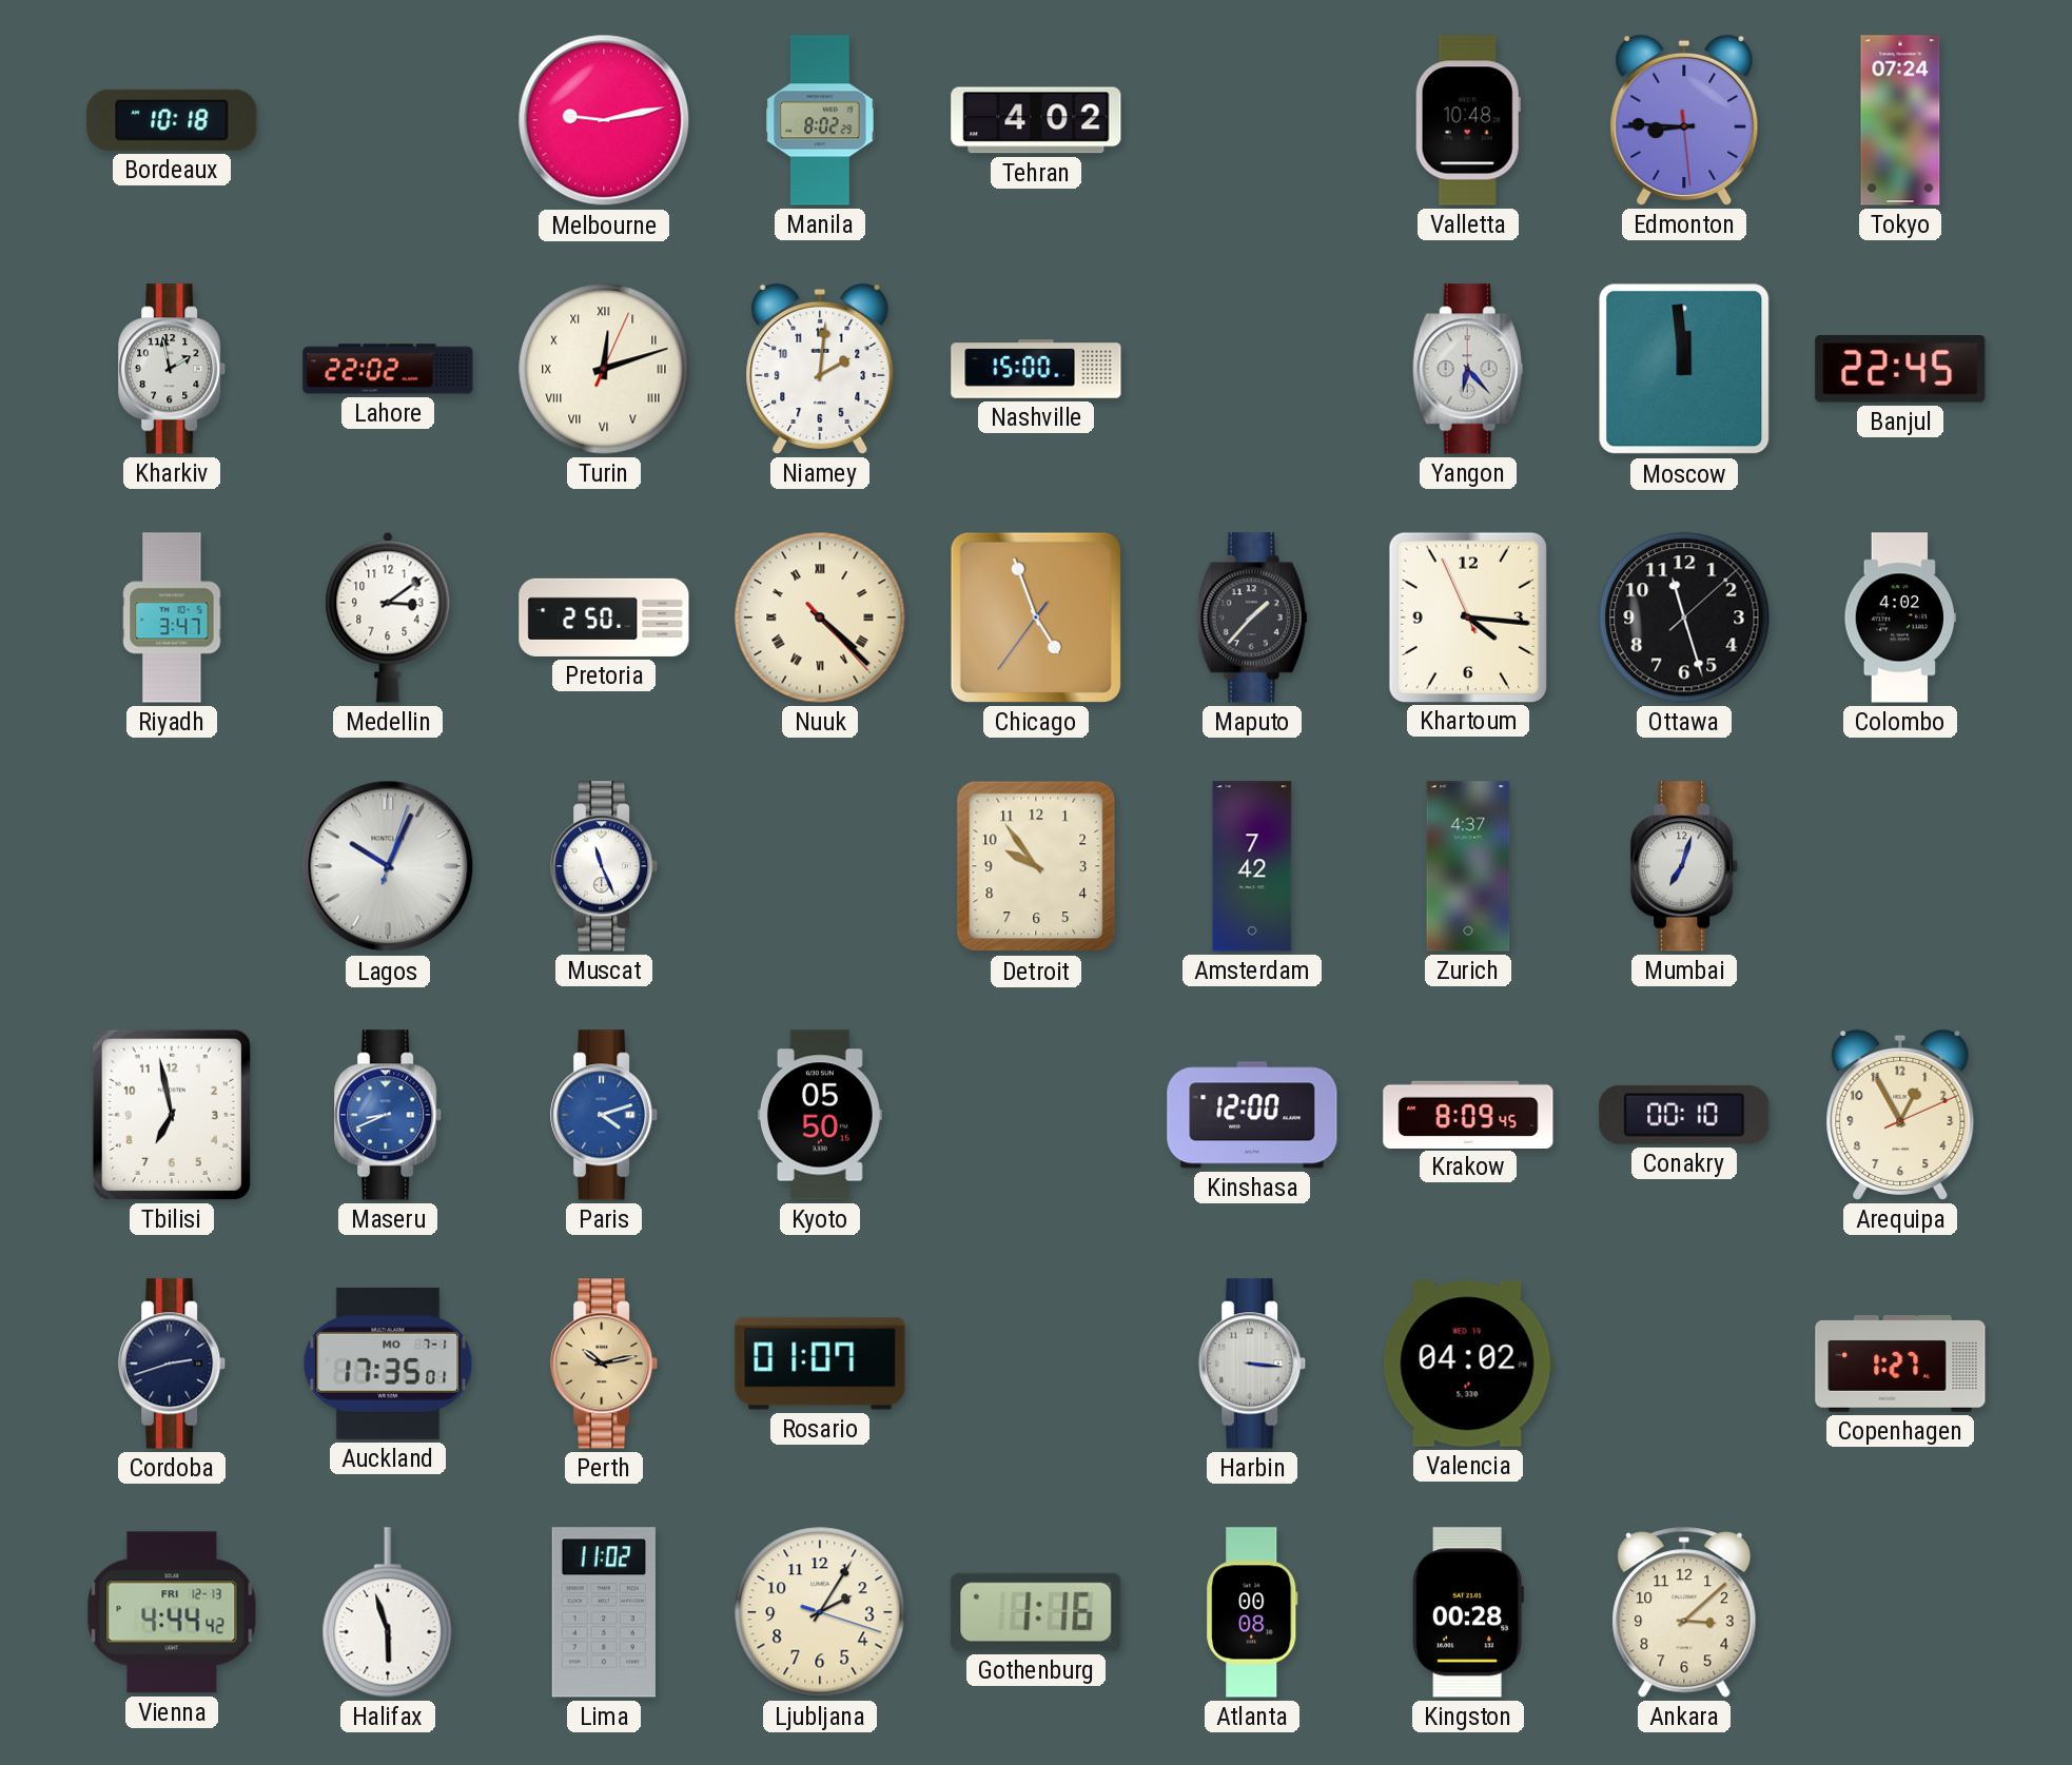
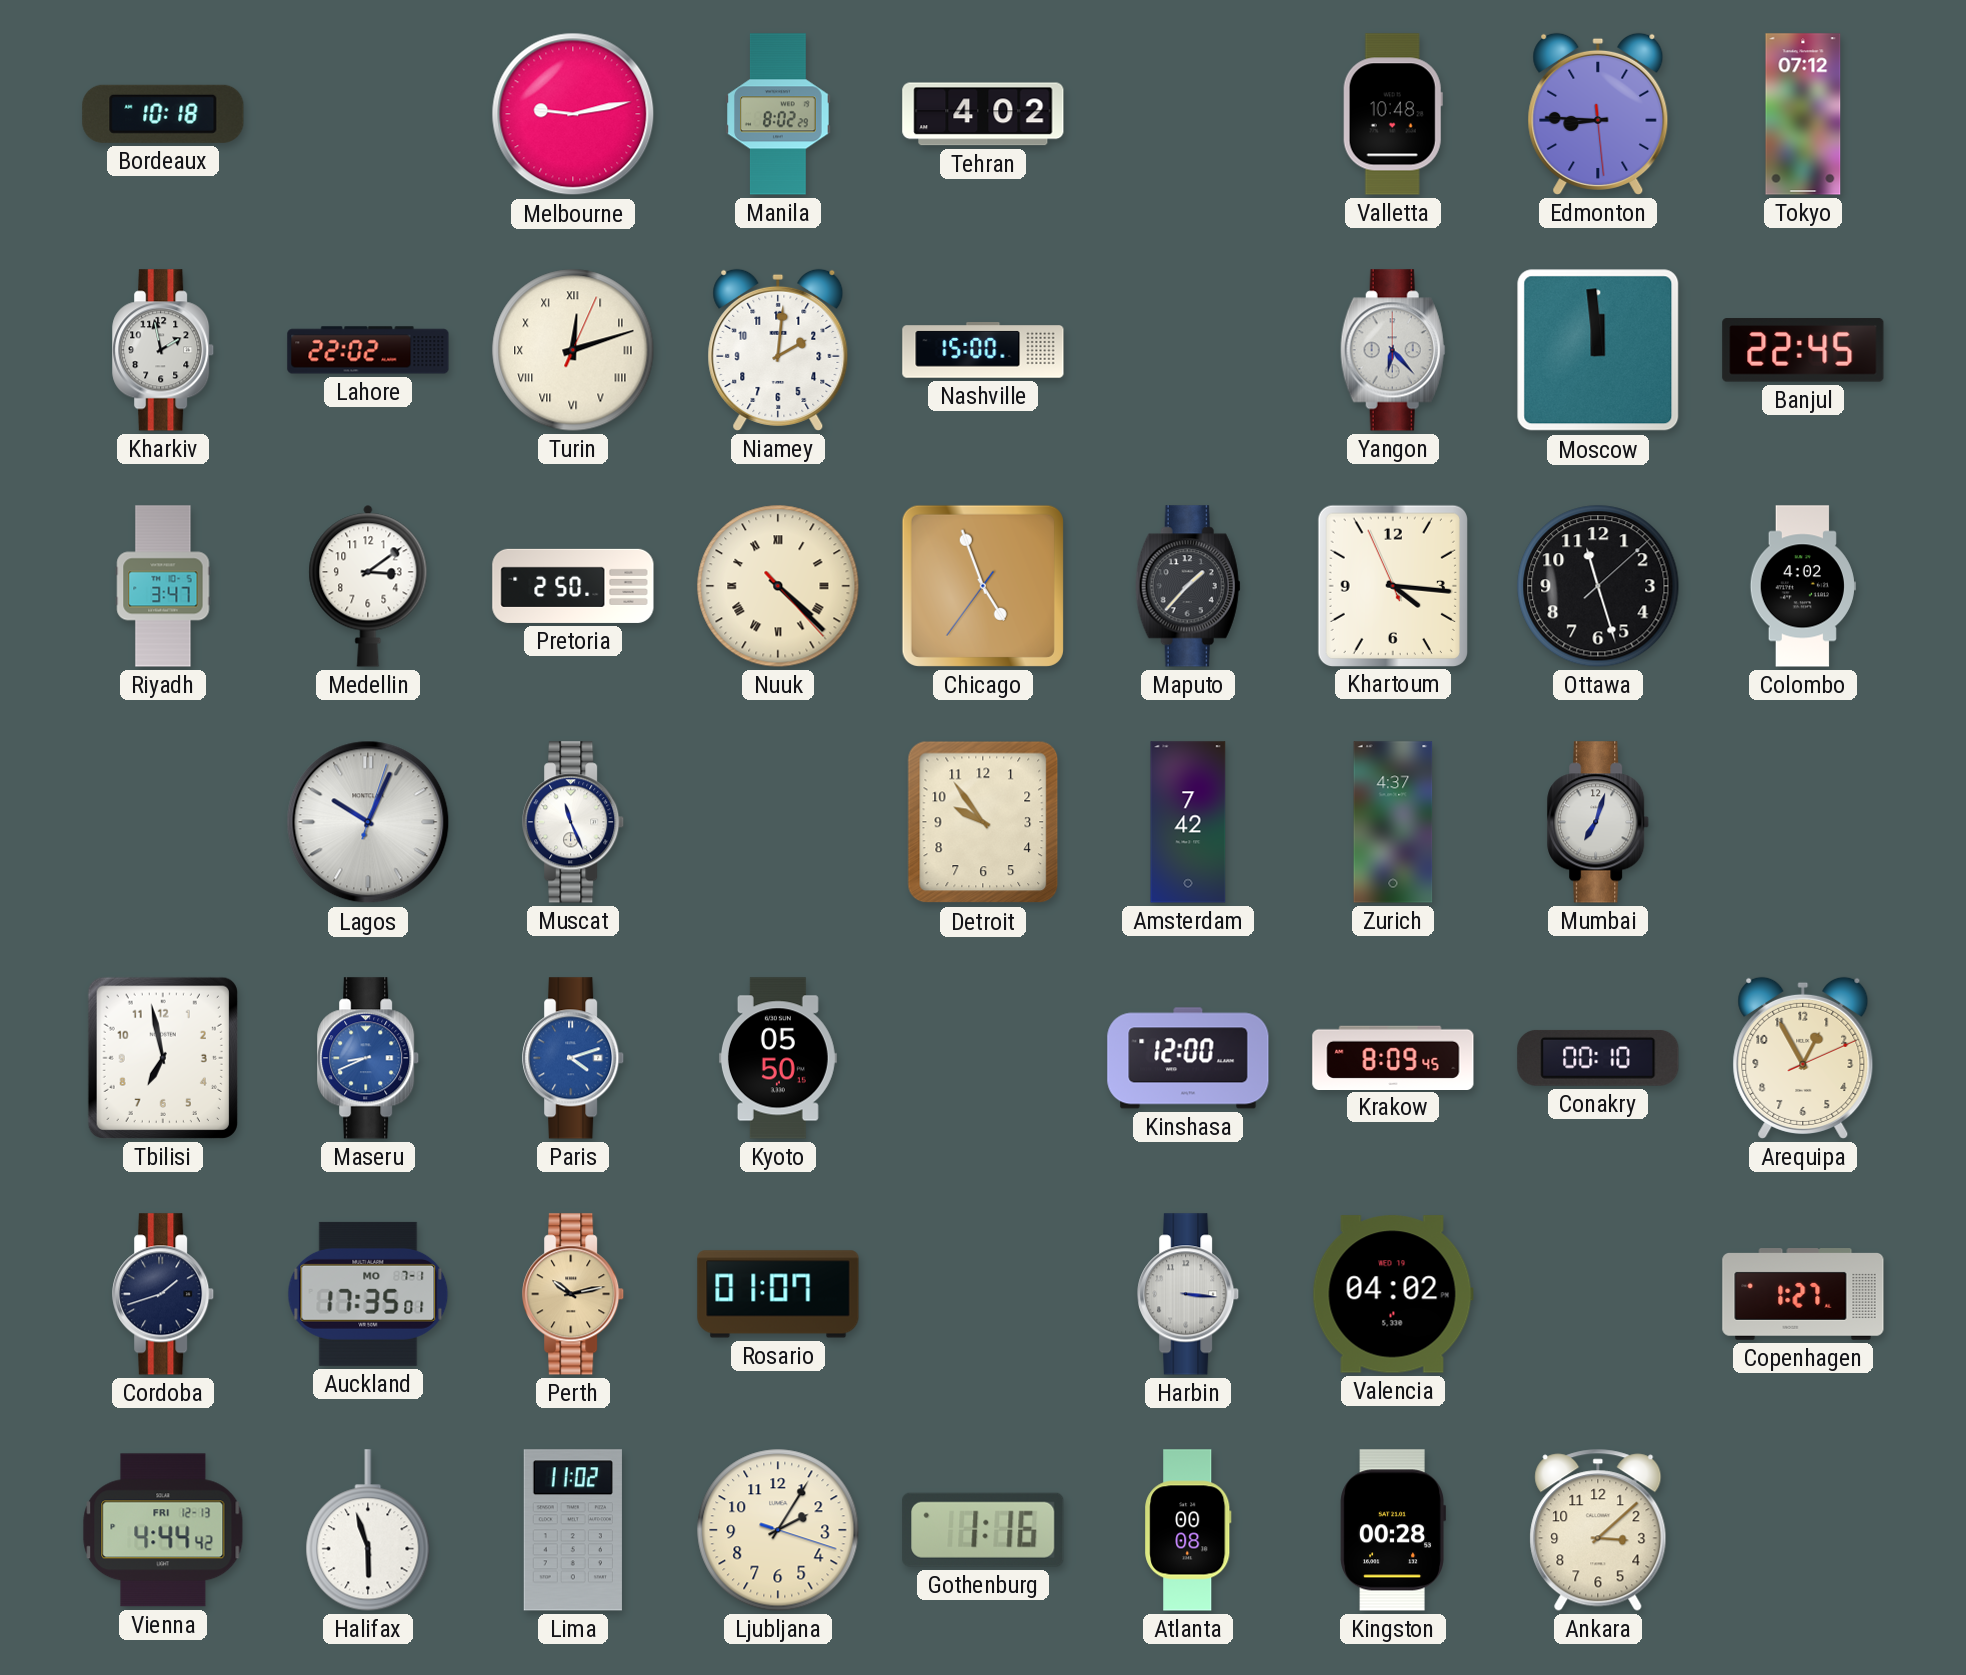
Tokyo: 07:24 -> 07:12
Cordoba: 2:42 -> 1:42
